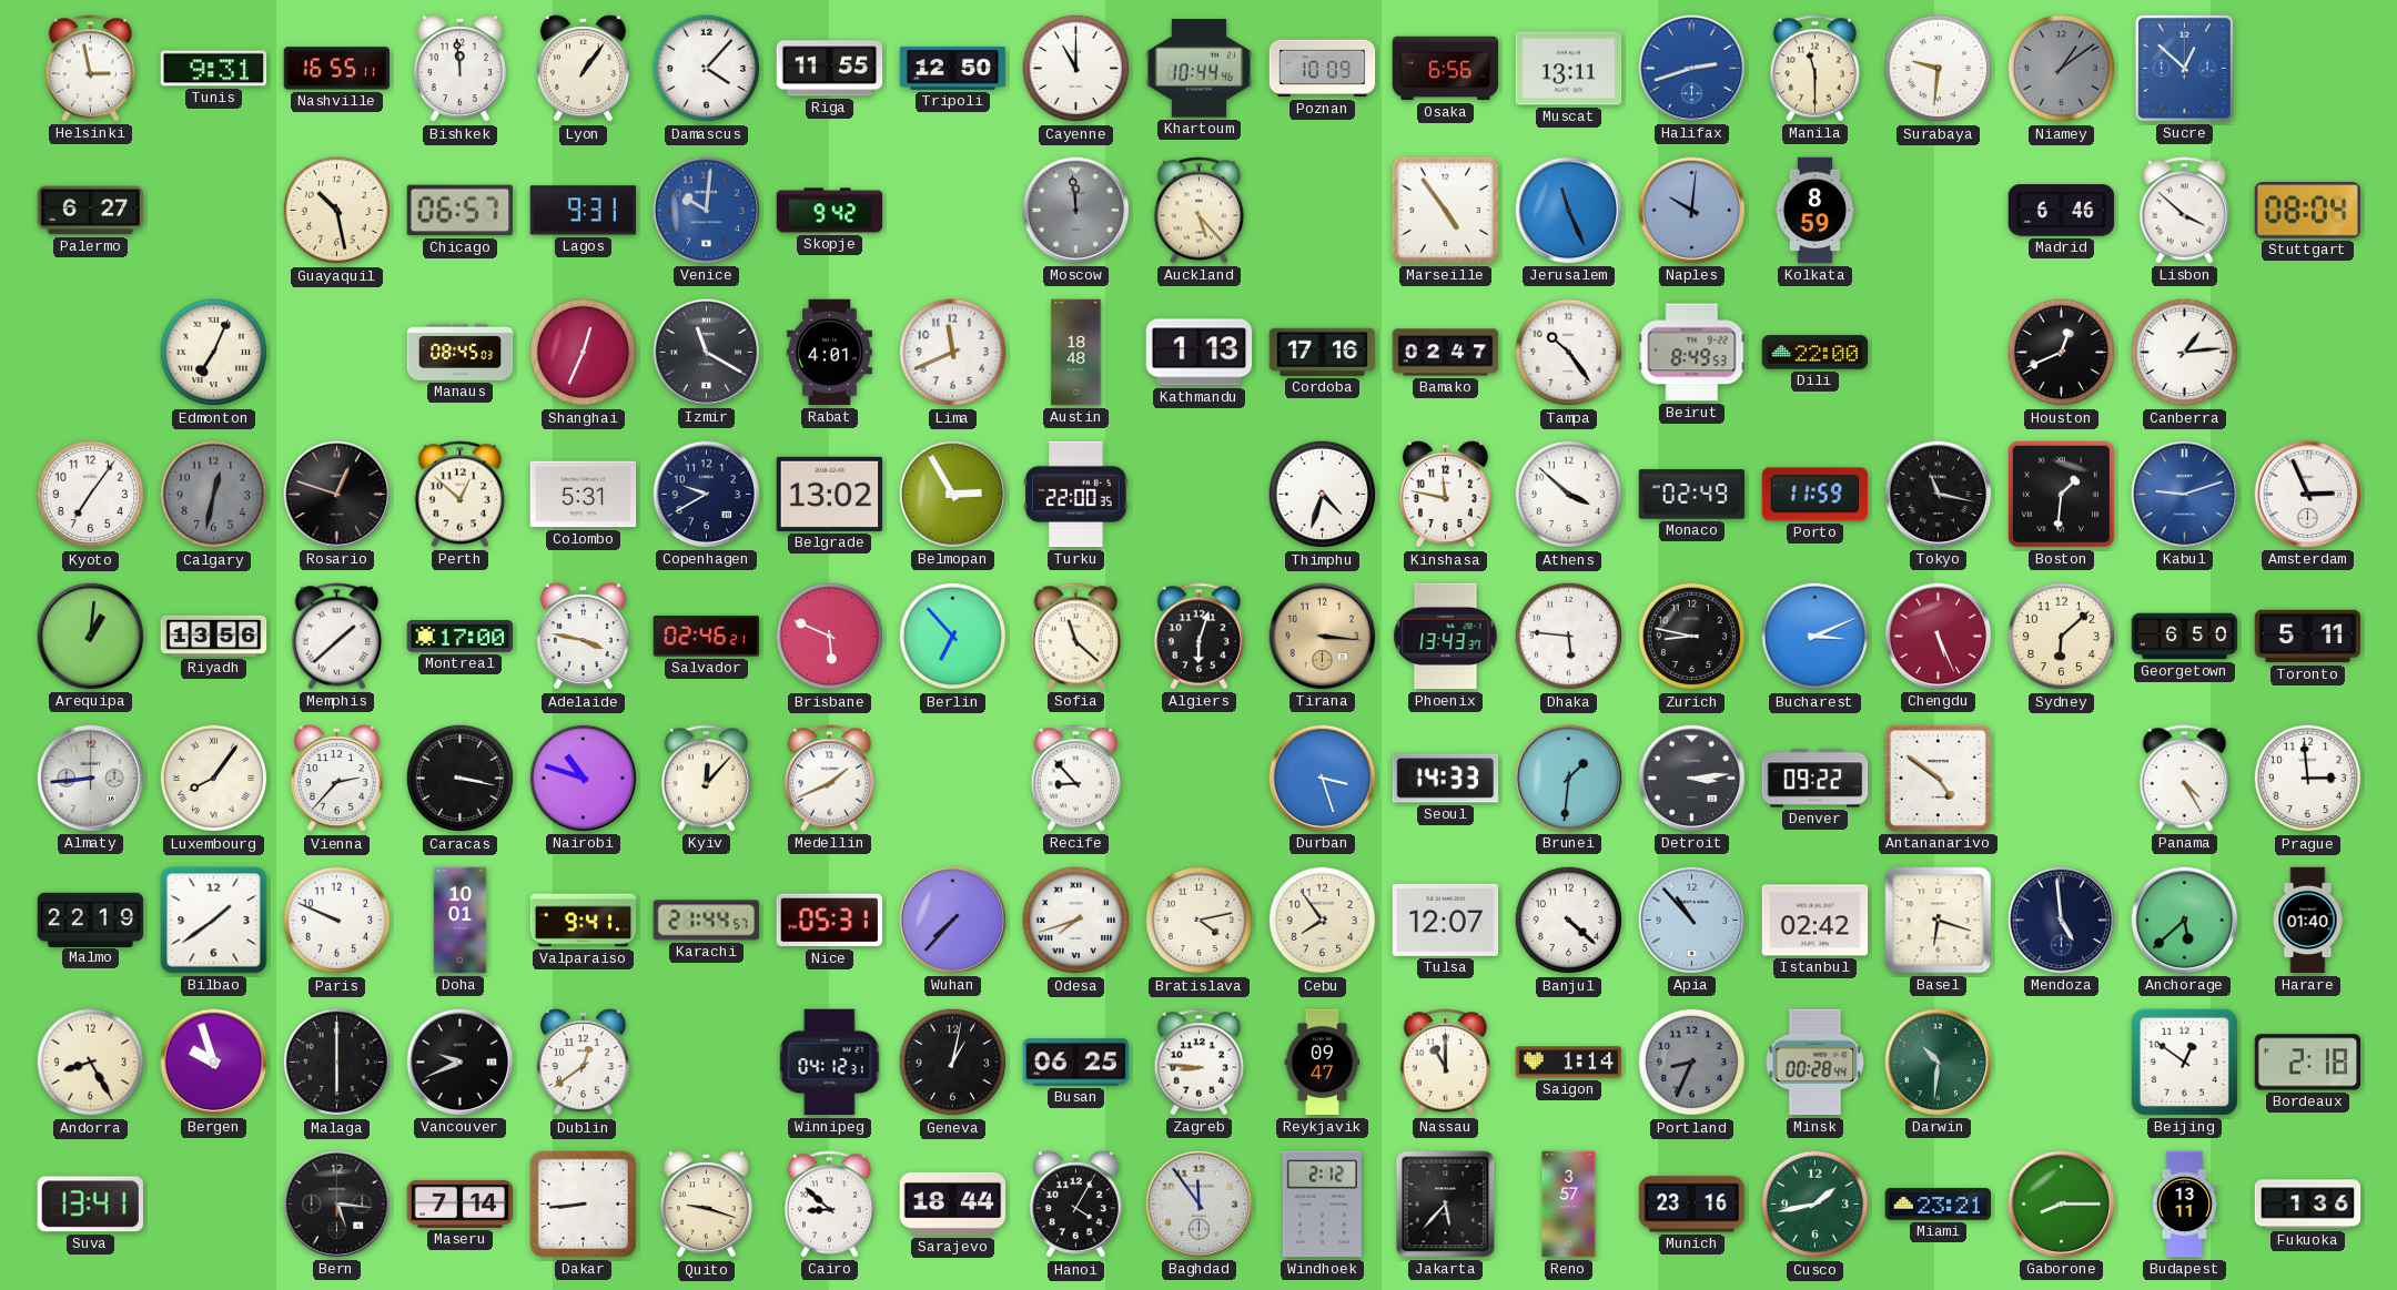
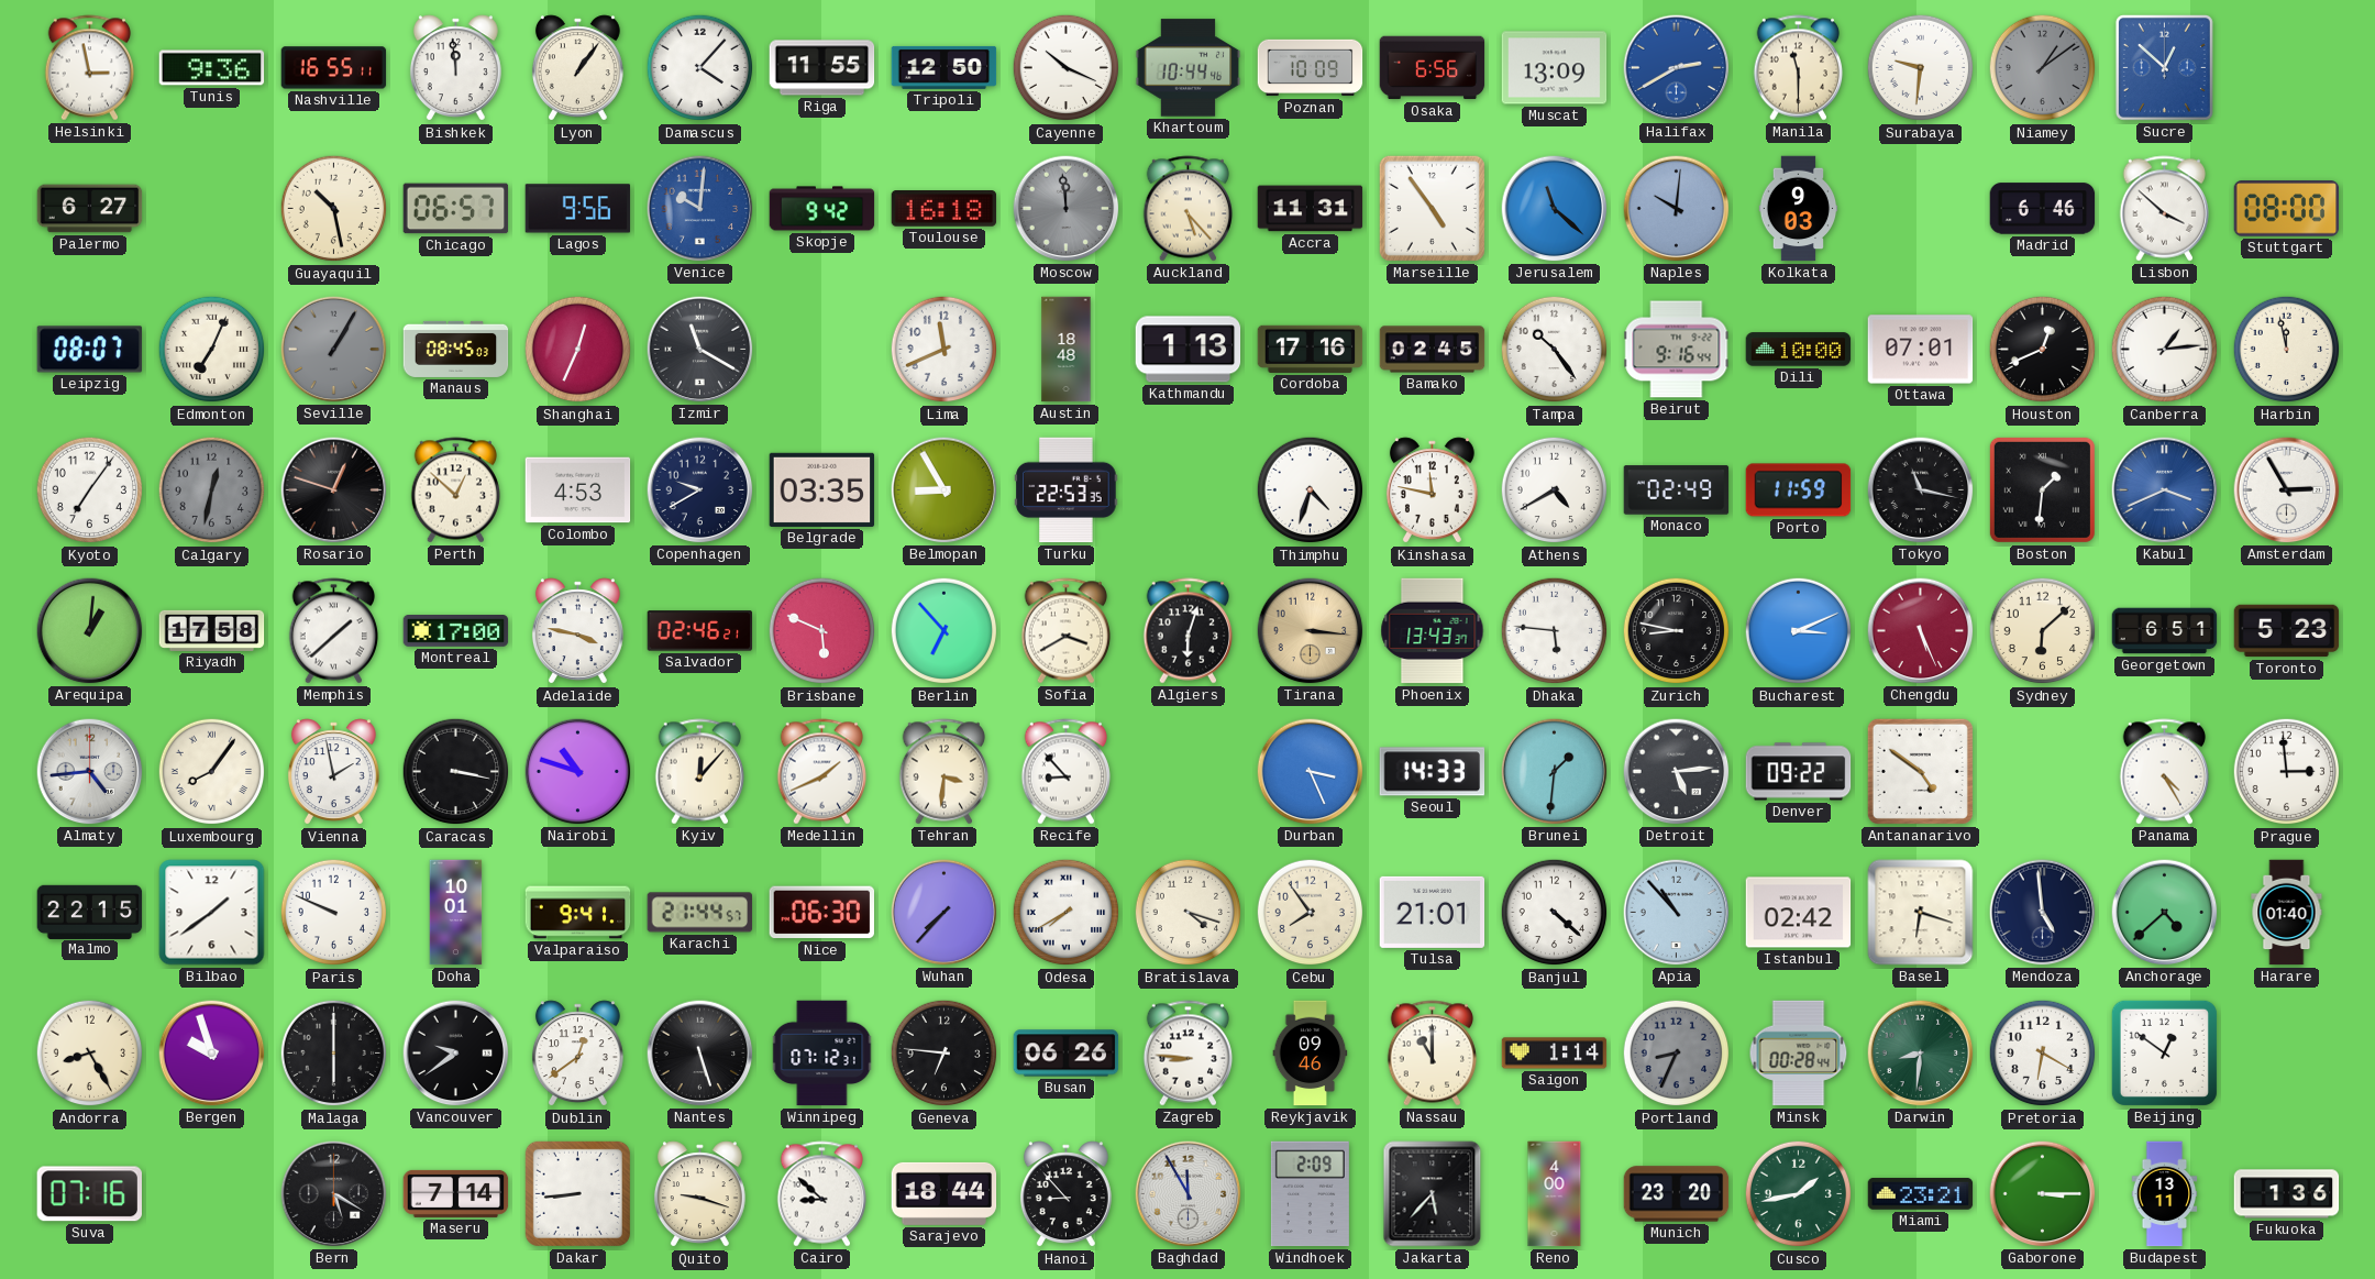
Tunis: 9:31 -> 9:36
Cayenne: 11:00 -> 10:19
Muscat: 13:11 -> 13:09
Halifax: 2:42 -> 2:40
Lagos: 9:31 -> 9:56
Toulouse: none -> 16:18
Accra: none -> 11:31
Jerusalem: 11:26 -> 11:22
Kolkata: 8:59 -> 9:03
Stuttgart: 08:04 -> 08:00
Leipzig: none -> 08:07
Seville: none -> 1:05
Rabat: 4:01 -> none
Bamako: 02:47 -> 02:45
Beirut: 8:49 -> 9:16
Dili: 22:00 -> 10:00
Ottawa: none -> 07:01
Harbin: none -> 11:58
Colombo: 5:31 -> 4:53
Belgrade: 13:02 -> 03:35
Belmopan: 2:55 -> 8:55
Turku: 22:00 -> 22:53
Athens: 3:52 -> 4:40
Kabul: 9:12 -> 3:41
Amsterdam: 2:56 -> 2:55
Riyadh: 13:56 -> 17:58
Sofia: 11:22 -> 3:40
Georgetown: 6:50 -> 6:51
Toronto: 5:11 -> 5:23
Almaty: 8:44 -> 4:44
Vienna: 2:37 -> 1:58
Tehran: none -> 3:31
Durban: 3:27 -> 3:26
Detroit: 3:14 -> 5:14
Malmo: 22:19 -> 22:15
Nice: 05:31 -> 06:30
Odesa: 7:42 -> 7:40
Bratislava: 4:13 -> 4:18
Tulsa: 12:07 -> 21:01
Anchorage: 5:38 -> 4:38
Vancouver: 9:41 -> 9:39
Nantes: none -> 5:27
Winnipeg: 04:12 -> 07:12
Geneva: 1:02 -> 6:46
Busan: 06:25 -> 06:26
Reykjavik: 09:47 -> 09:46
Darwin: 10:31 -> 8:31
Pretoria: none -> 6:20
Bordeaux: 2:18 -> none
Suva: 13:41 -> 07:16
Bern: 5:16 -> 5:20
Hanoi: 4:05 -> 8:53
Baghdad: 11:54 -> 11:55
Windhoek: 2:12 -> 2:09
Reno: 3:57 -> 4:00
Munich: 23:16 -> 23:20
Gaborone: 8:15 -> 3:15
